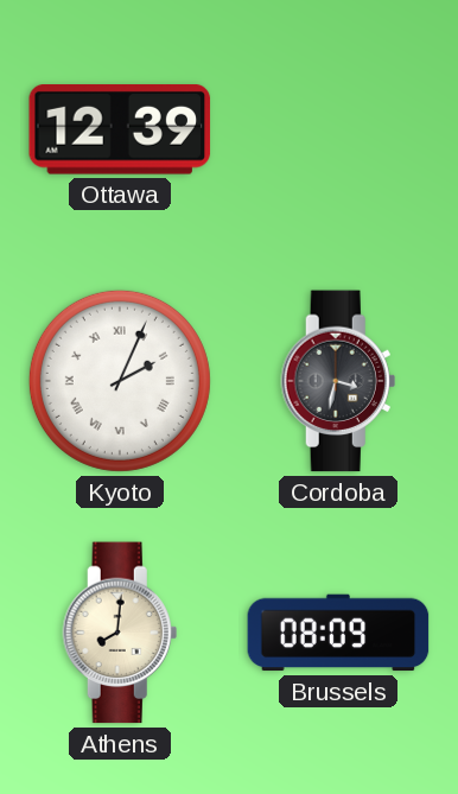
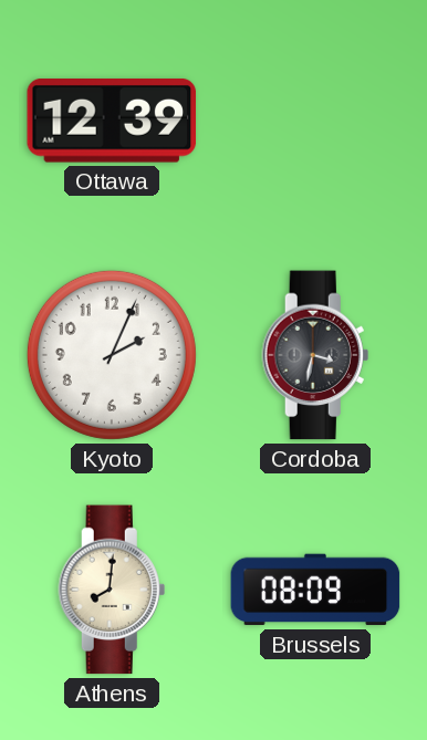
Kyoto numerals: Roman -> Arabic
